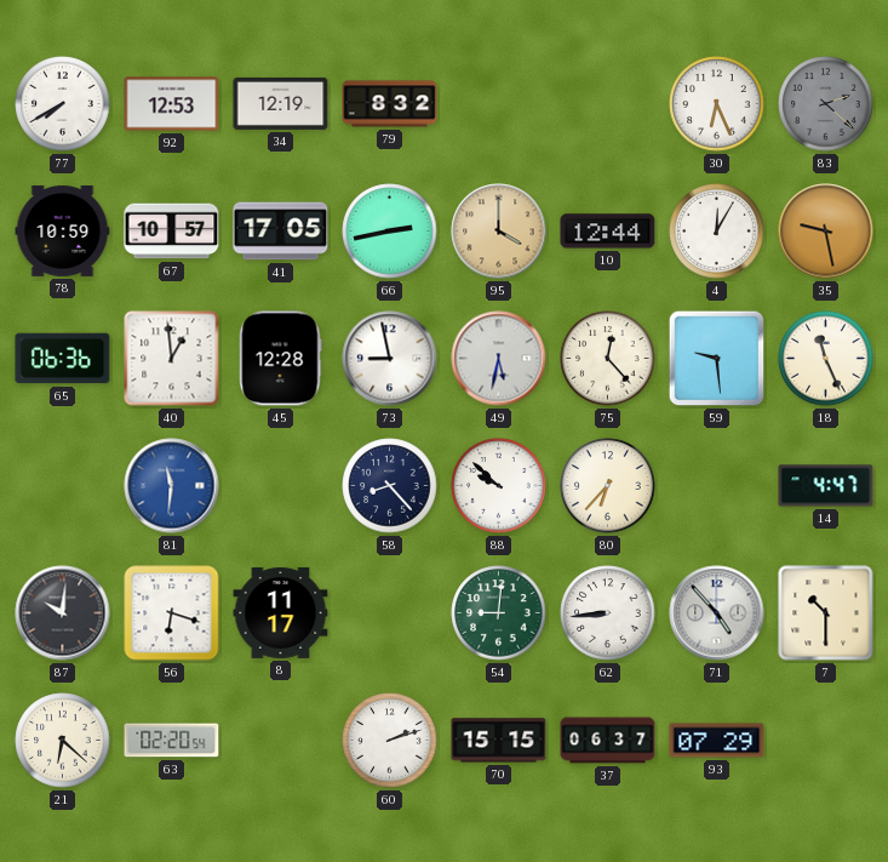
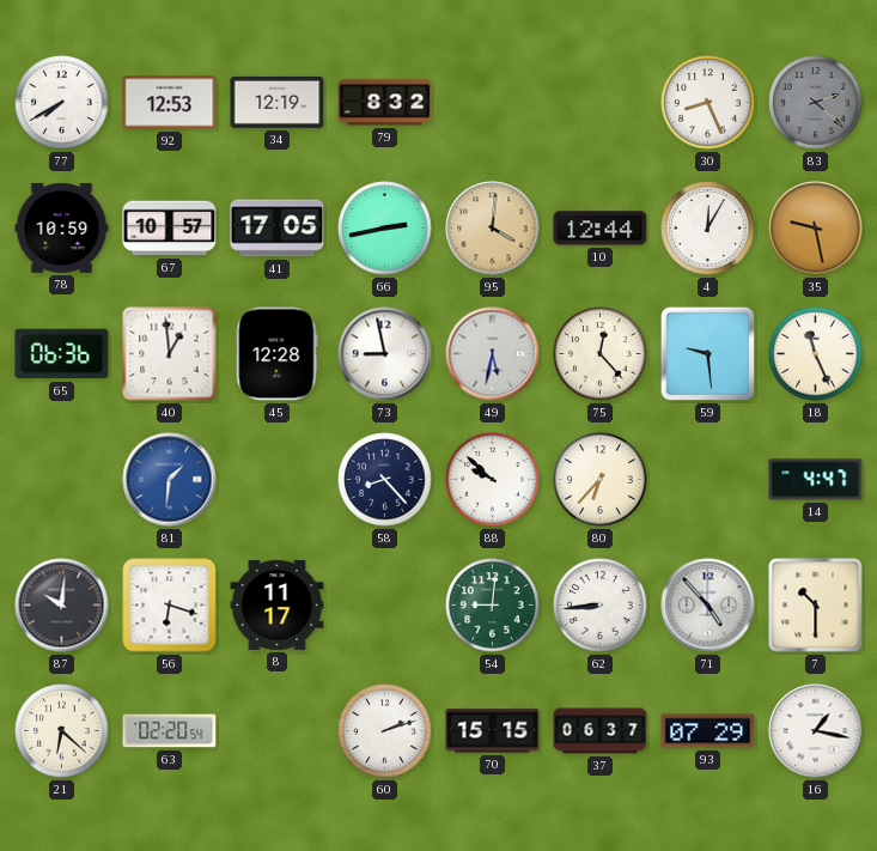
30: 6:26 -> 8:26
95: 4:00 -> 4:01
81: 11:31 -> 1:31
16: none -> 1:17
